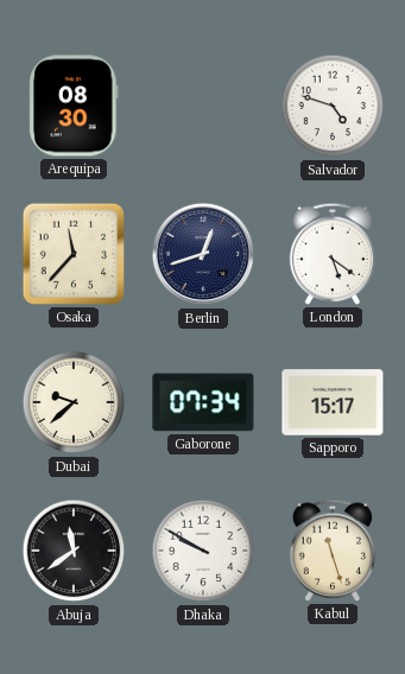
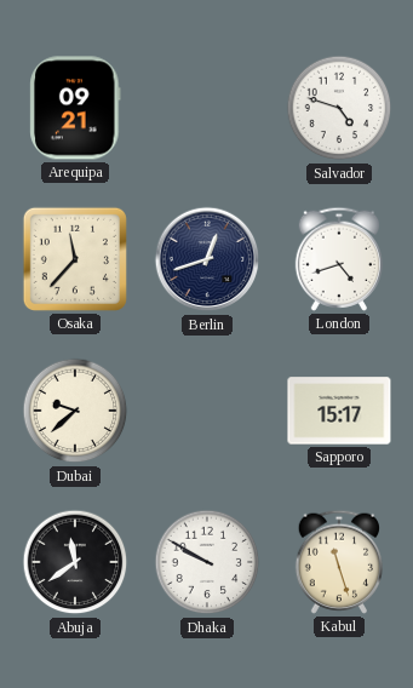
Arequipa: 08:30 -> 09:21
London: 5:21 -> 4:42
Gaborone: 07:34 -> none
